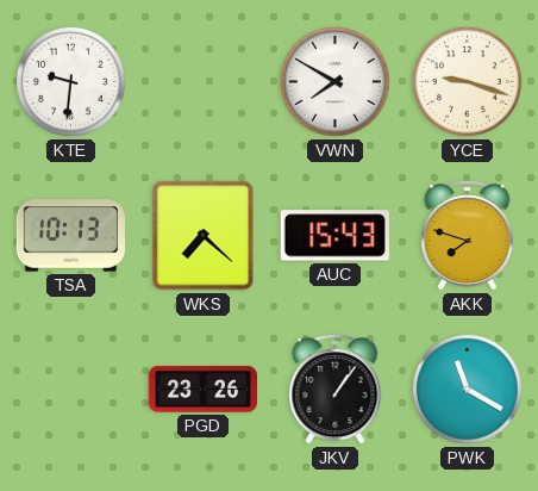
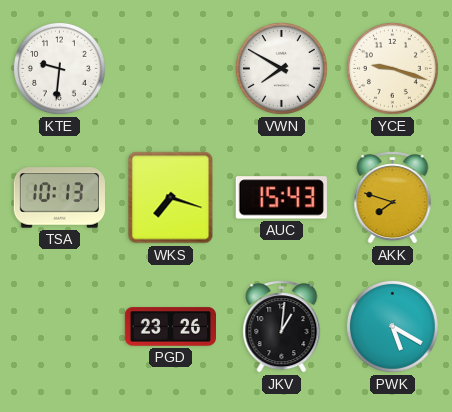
WKS: 7:22 -> 7:18
JKV: 1:06 -> 1:01
PWK: 11:20 -> 5:20
